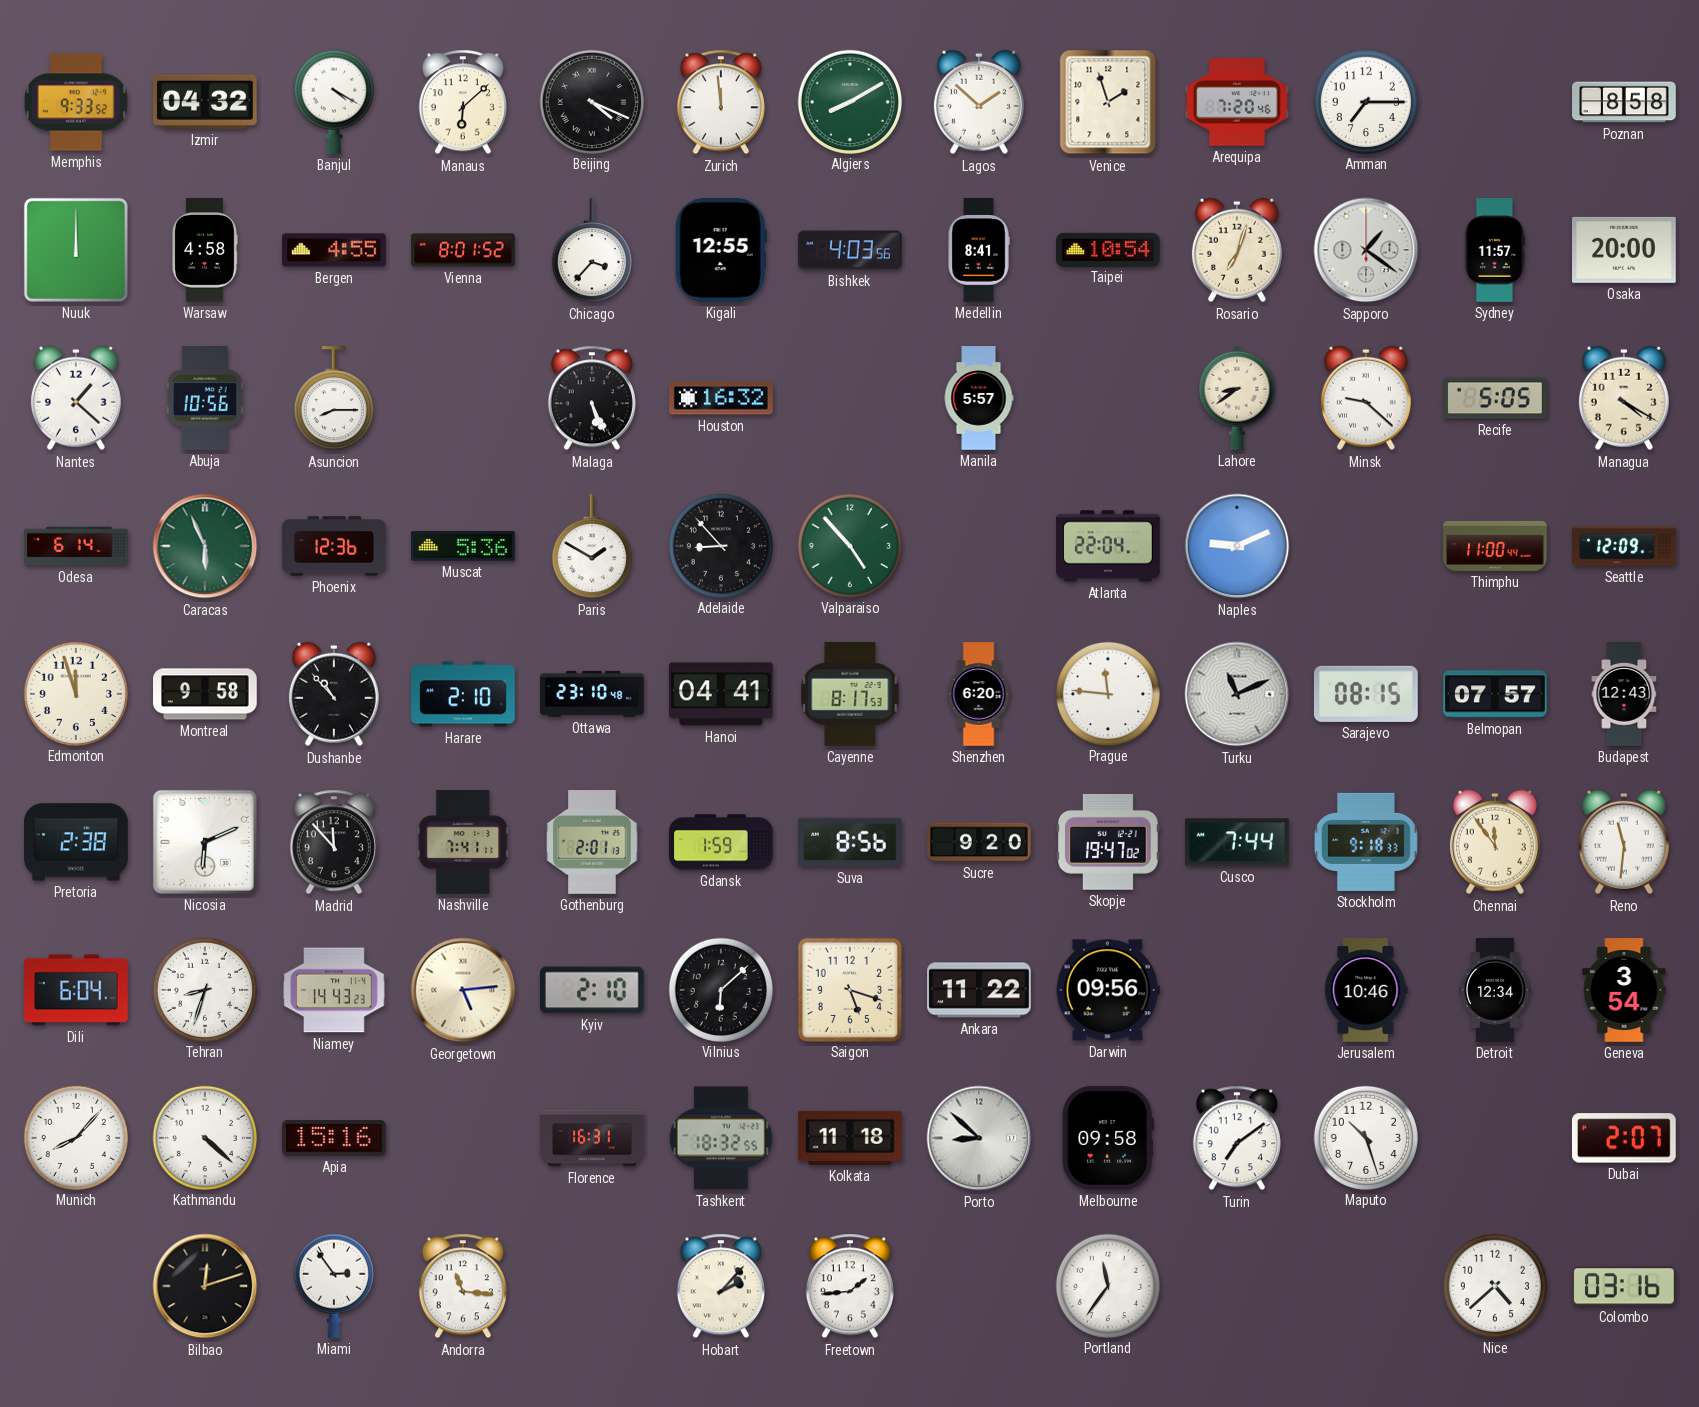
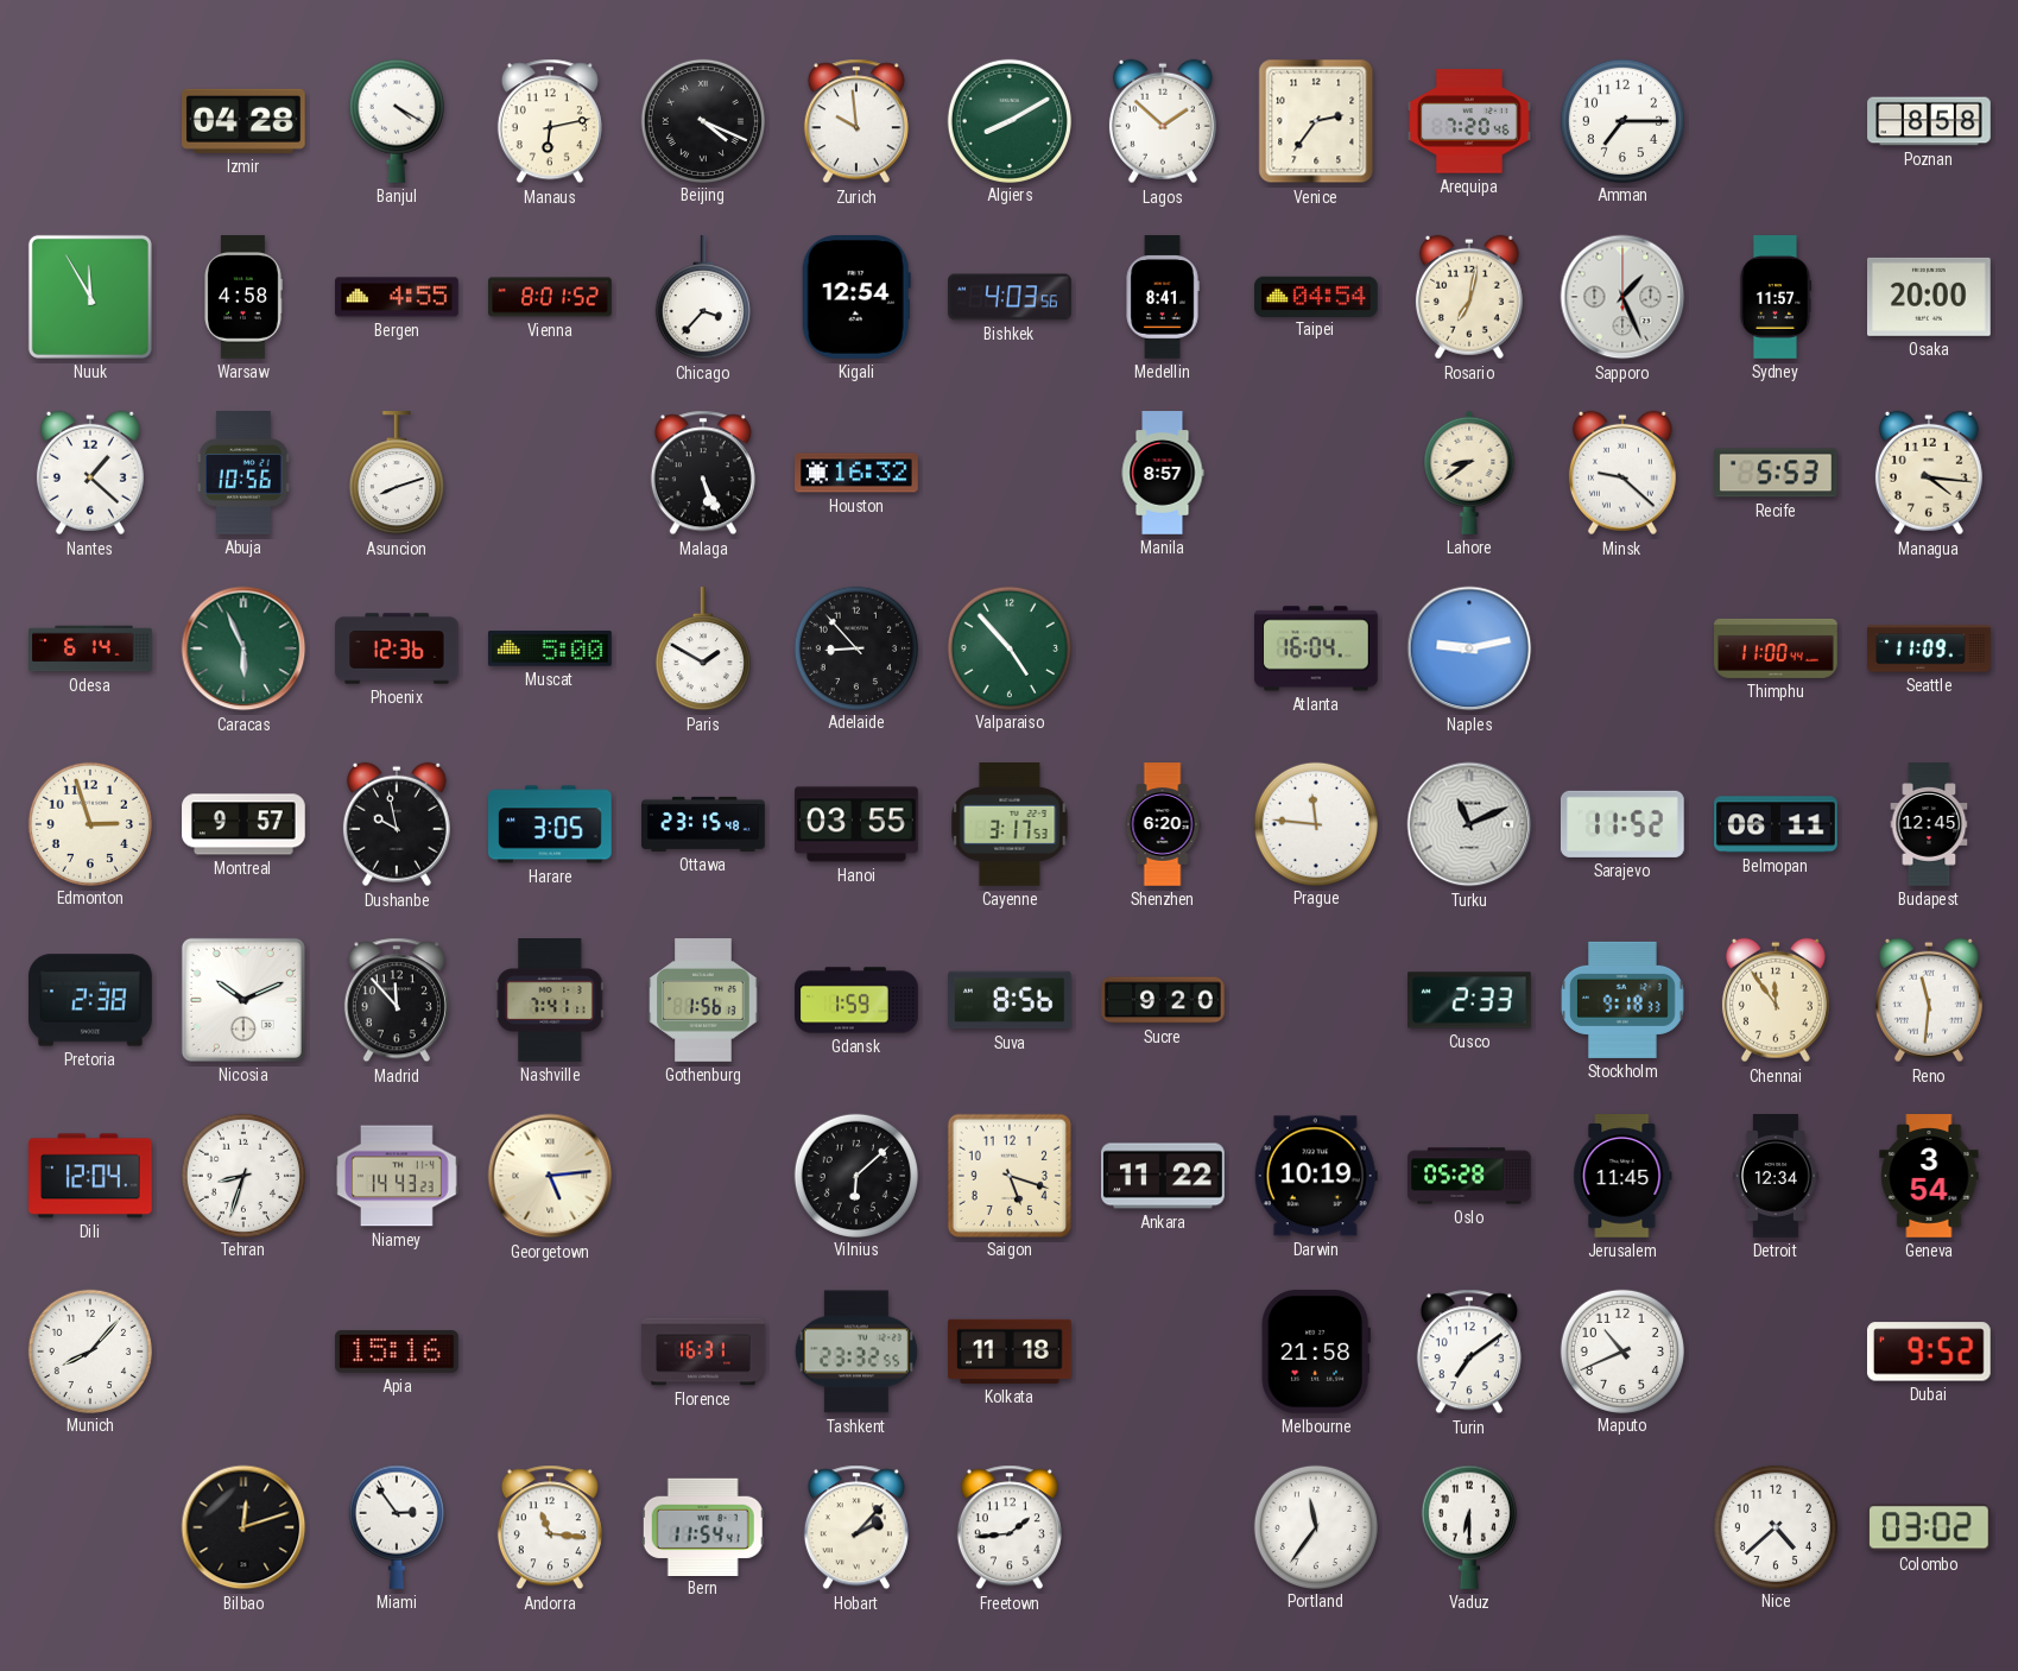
Memphis: 9:33 -> none
Izmir: 04:32 -> 04:28
Manaus: 6:08 -> 6:13
Zurich: 11:59 -> 9:59
Venice: 1:57 -> 2:36
Nuuk: 12:00 -> 11:55
Kigali: 12:55 -> 12:54
Taipei: 10:54 -> 04:54
Rosario: 7:03 -> 7:02
Sapporo: 1:21 -> 1:26
Asuncion: 8:15 -> 8:12
Manila: 5:57 -> 8:57
Recife: 5:05 -> 5:53
Managua: 4:20 -> 4:16
Muscat: 5:36 -> 5:00
Atlanta: 22:04 -> 16:04
Naples: 9:11 -> 9:13
Seattle: 12:09 -> 11:09
Edmonton: 11:57 -> 2:57
Montreal: 9:58 -> 9:57
Dushanbe: 10:53 -> 9:58
Harare: 2:10 -> 3:05
Ottawa: 23:10 -> 23:15
Hanoi: 04:41 -> 03:55
Cayenne: 8:17 -> 3:17
Sarajevo: 08:15 -> 11:52
Belmopan: 07:57 -> 06:11
Budapest: 12:43 -> 12:45
Nicosia: 6:11 -> 10:11
Gothenburg: 2:01 -> 1:56
Skopje: 19:47 -> none
Cusco: 7:44 -> 2:33
Dili: 6:04 -> 12:04
Kyiv: 2:10 -> none
Darwin: 09:56 -> 10:19
Oslo: none -> 05:28
Jerusalem: 10:46 -> 11:45
Kathmandu: 4:22 -> none
Tashkent: 18:32 -> 23:32
Porto: 8:52 -> none
Melbourne: 09:58 -> 21:58
Maputo: 10:27 -> 10:41
Dubai: 2:07 -> 9:52
Bern: none -> 11:54
Vaduz: none -> 6:30
Colombo: 03:16 -> 03:02
